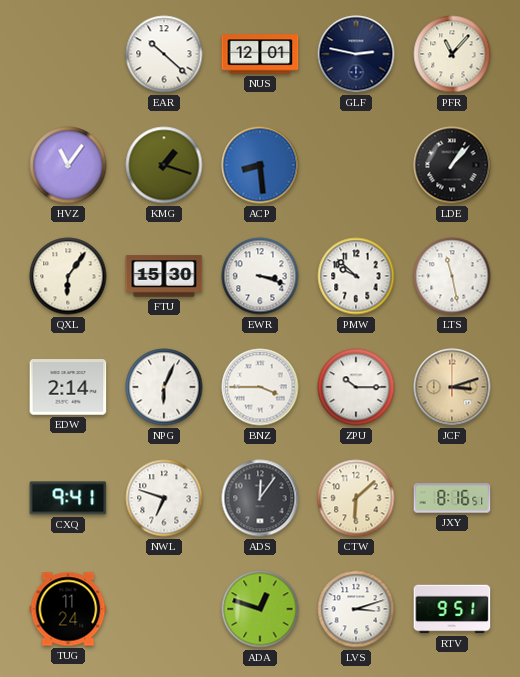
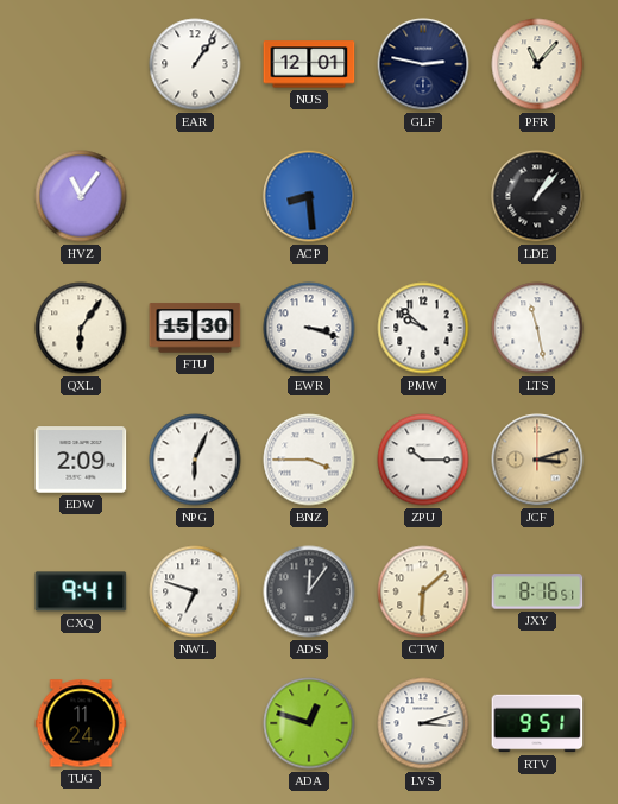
EAR: 10:22 -> 1:06
KMG: 1:18 -> none
EDW: 2:14 -> 2:09
